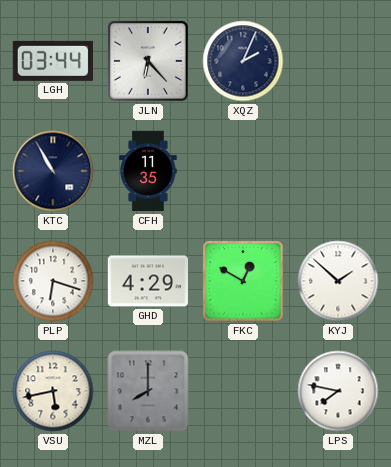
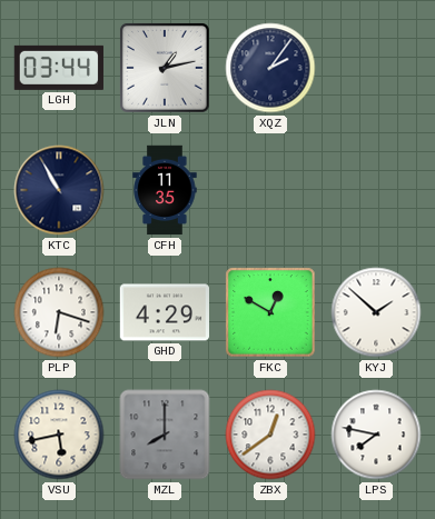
JLN: 6:23 -> 1:13
XQZ: 2:04 -> 2:06
ZBX: none -> 12:39
